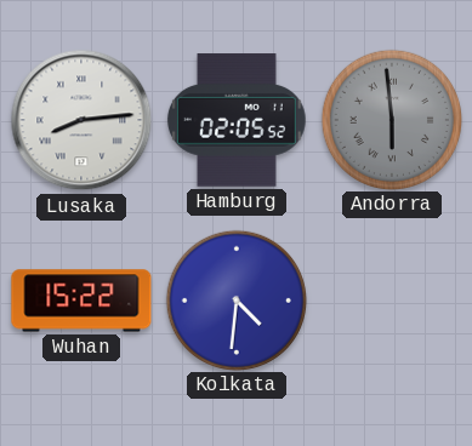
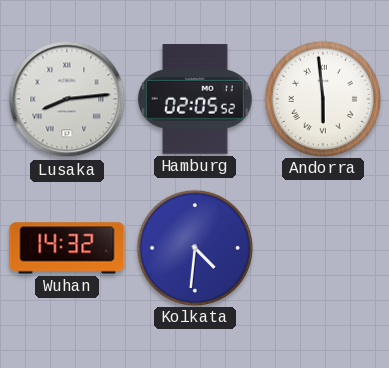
Andorra dial: grey -> white
Wuhan: 15:22 -> 14:32
